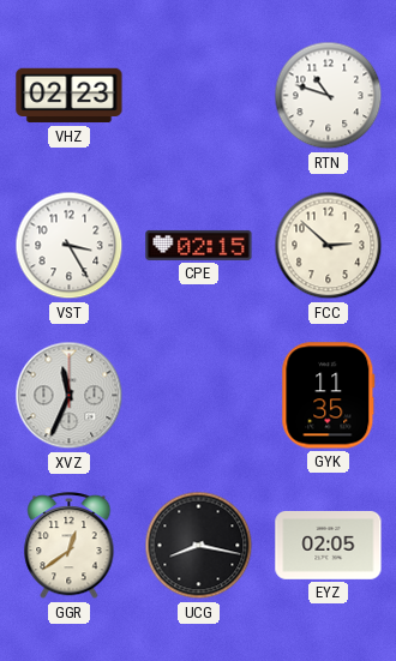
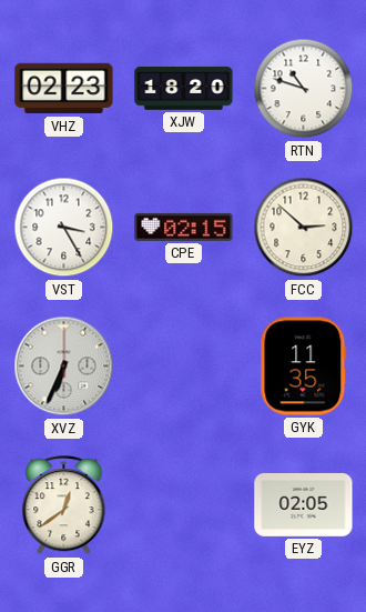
XJW: none -> 18:20
XVZ: 11:34 -> 6:34
UCG: 8:17 -> none
